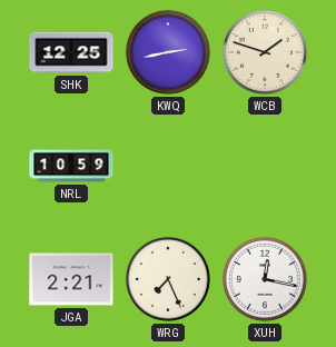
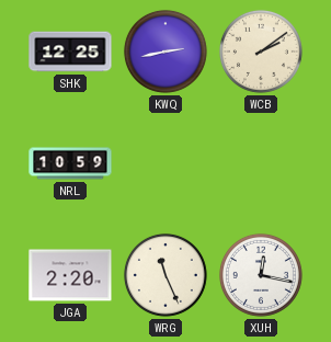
WCB: 1:48 -> 2:09
JGA: 2:21 -> 2:20
WRG: 7:26 -> 11:26
